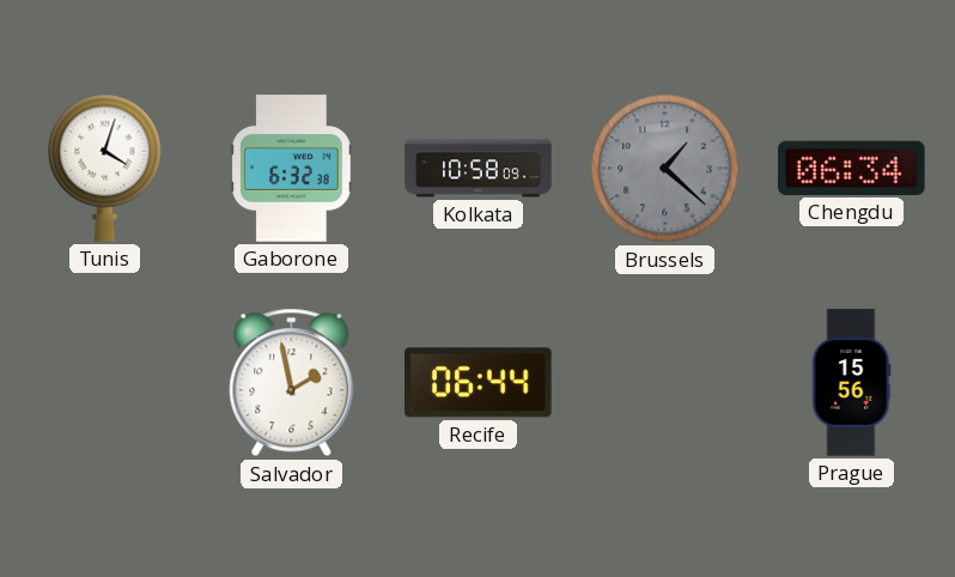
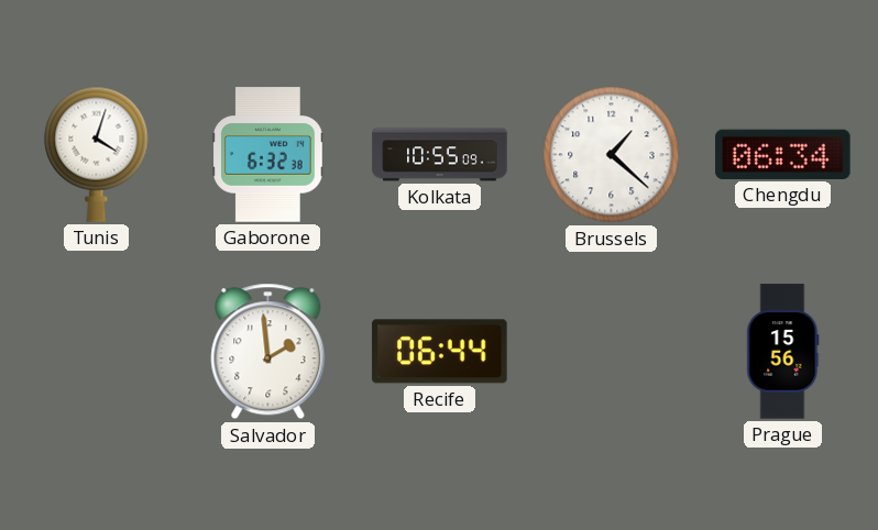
Kolkata: 10:58 -> 10:55
Brussels dial: grey -> white
Salvador: 1:58 -> 1:59
